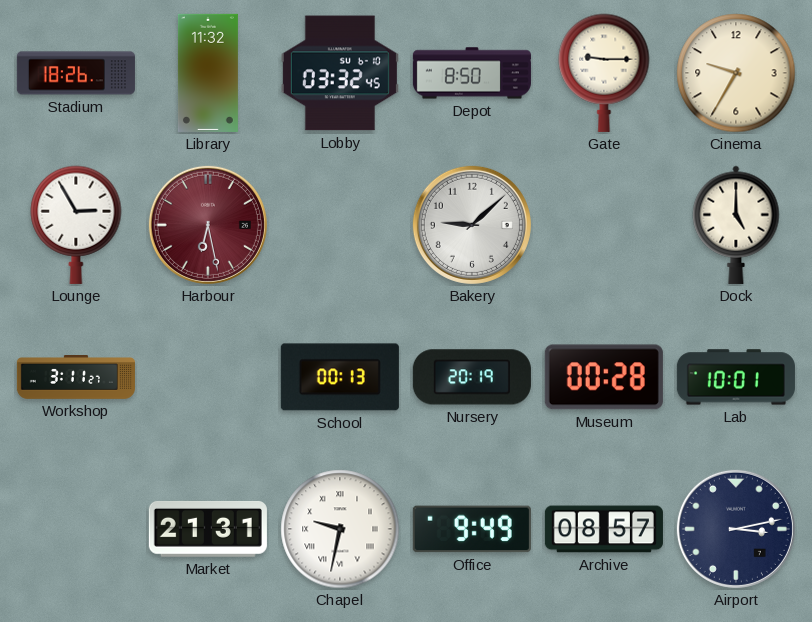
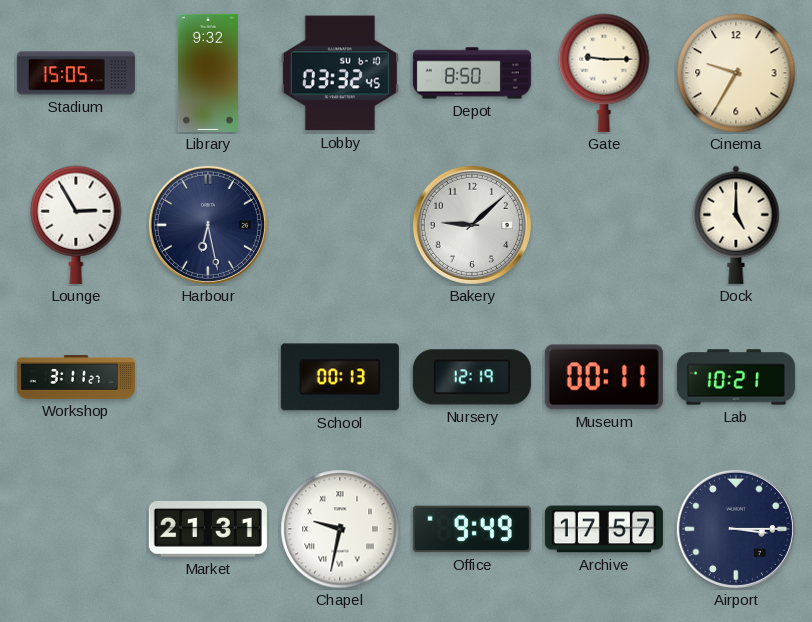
Stadium: 18:26 -> 15:05
Library: 11:32 -> 9:32
Harbour dial: burgundy -> navy
Nursery: 20:19 -> 12:19
Museum: 00:28 -> 00:11
Lab: 10:01 -> 10:21
Archive: 08:57 -> 17:57
Airport: 3:13 -> 3:15
